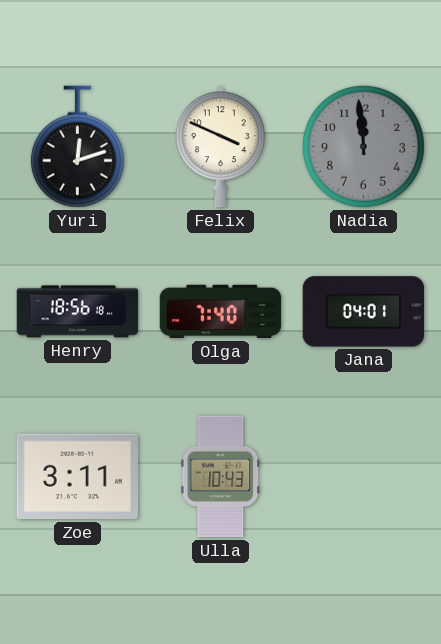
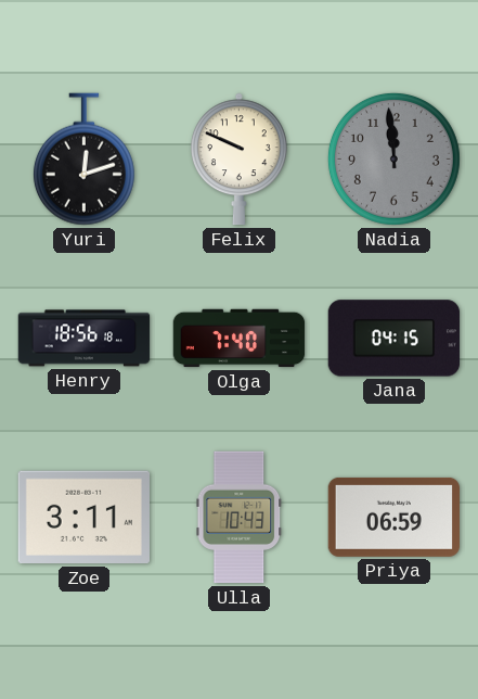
Felix: 3:49 -> 9:49
Jana: 04:01 -> 04:15
Priya: none -> 06:59
